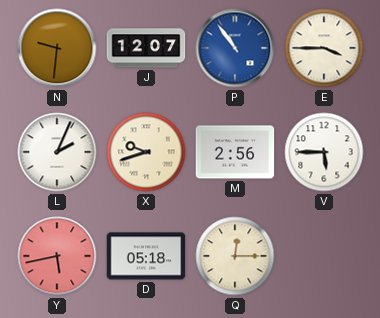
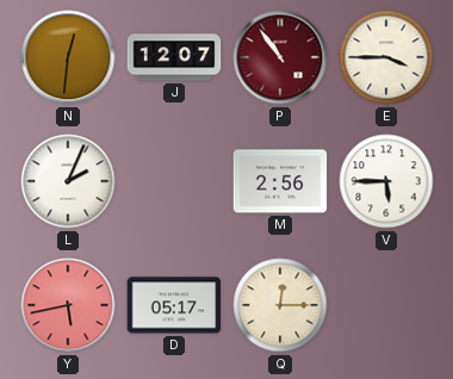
N: 9:31 -> 12:31
P dial: blue -> burgundy
X: 9:42 -> none
D: 05:18 -> 05:17
